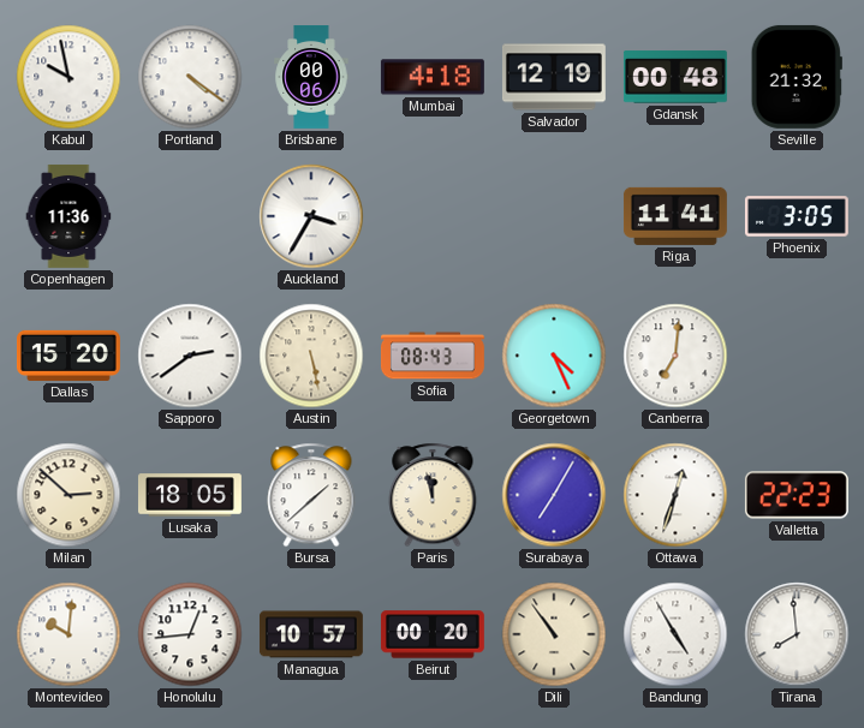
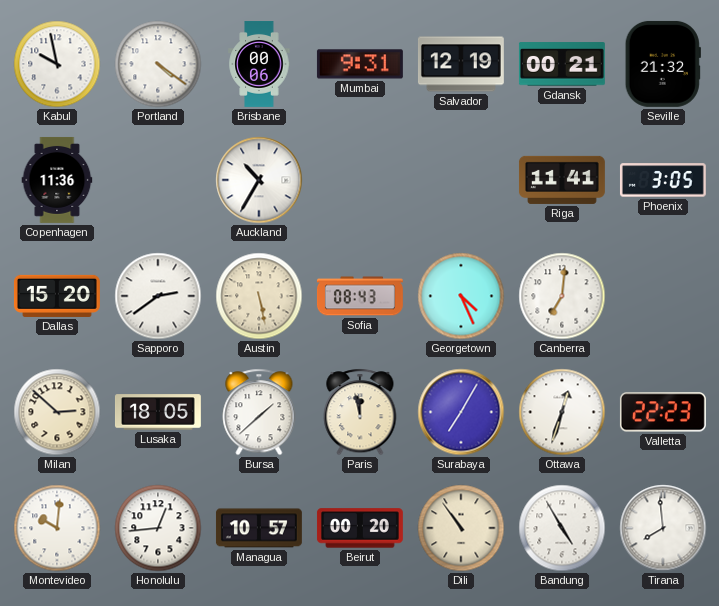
Mumbai: 4:18 -> 9:31
Gdansk: 00:48 -> 00:21
Auckland: 3:35 -> 10:35
